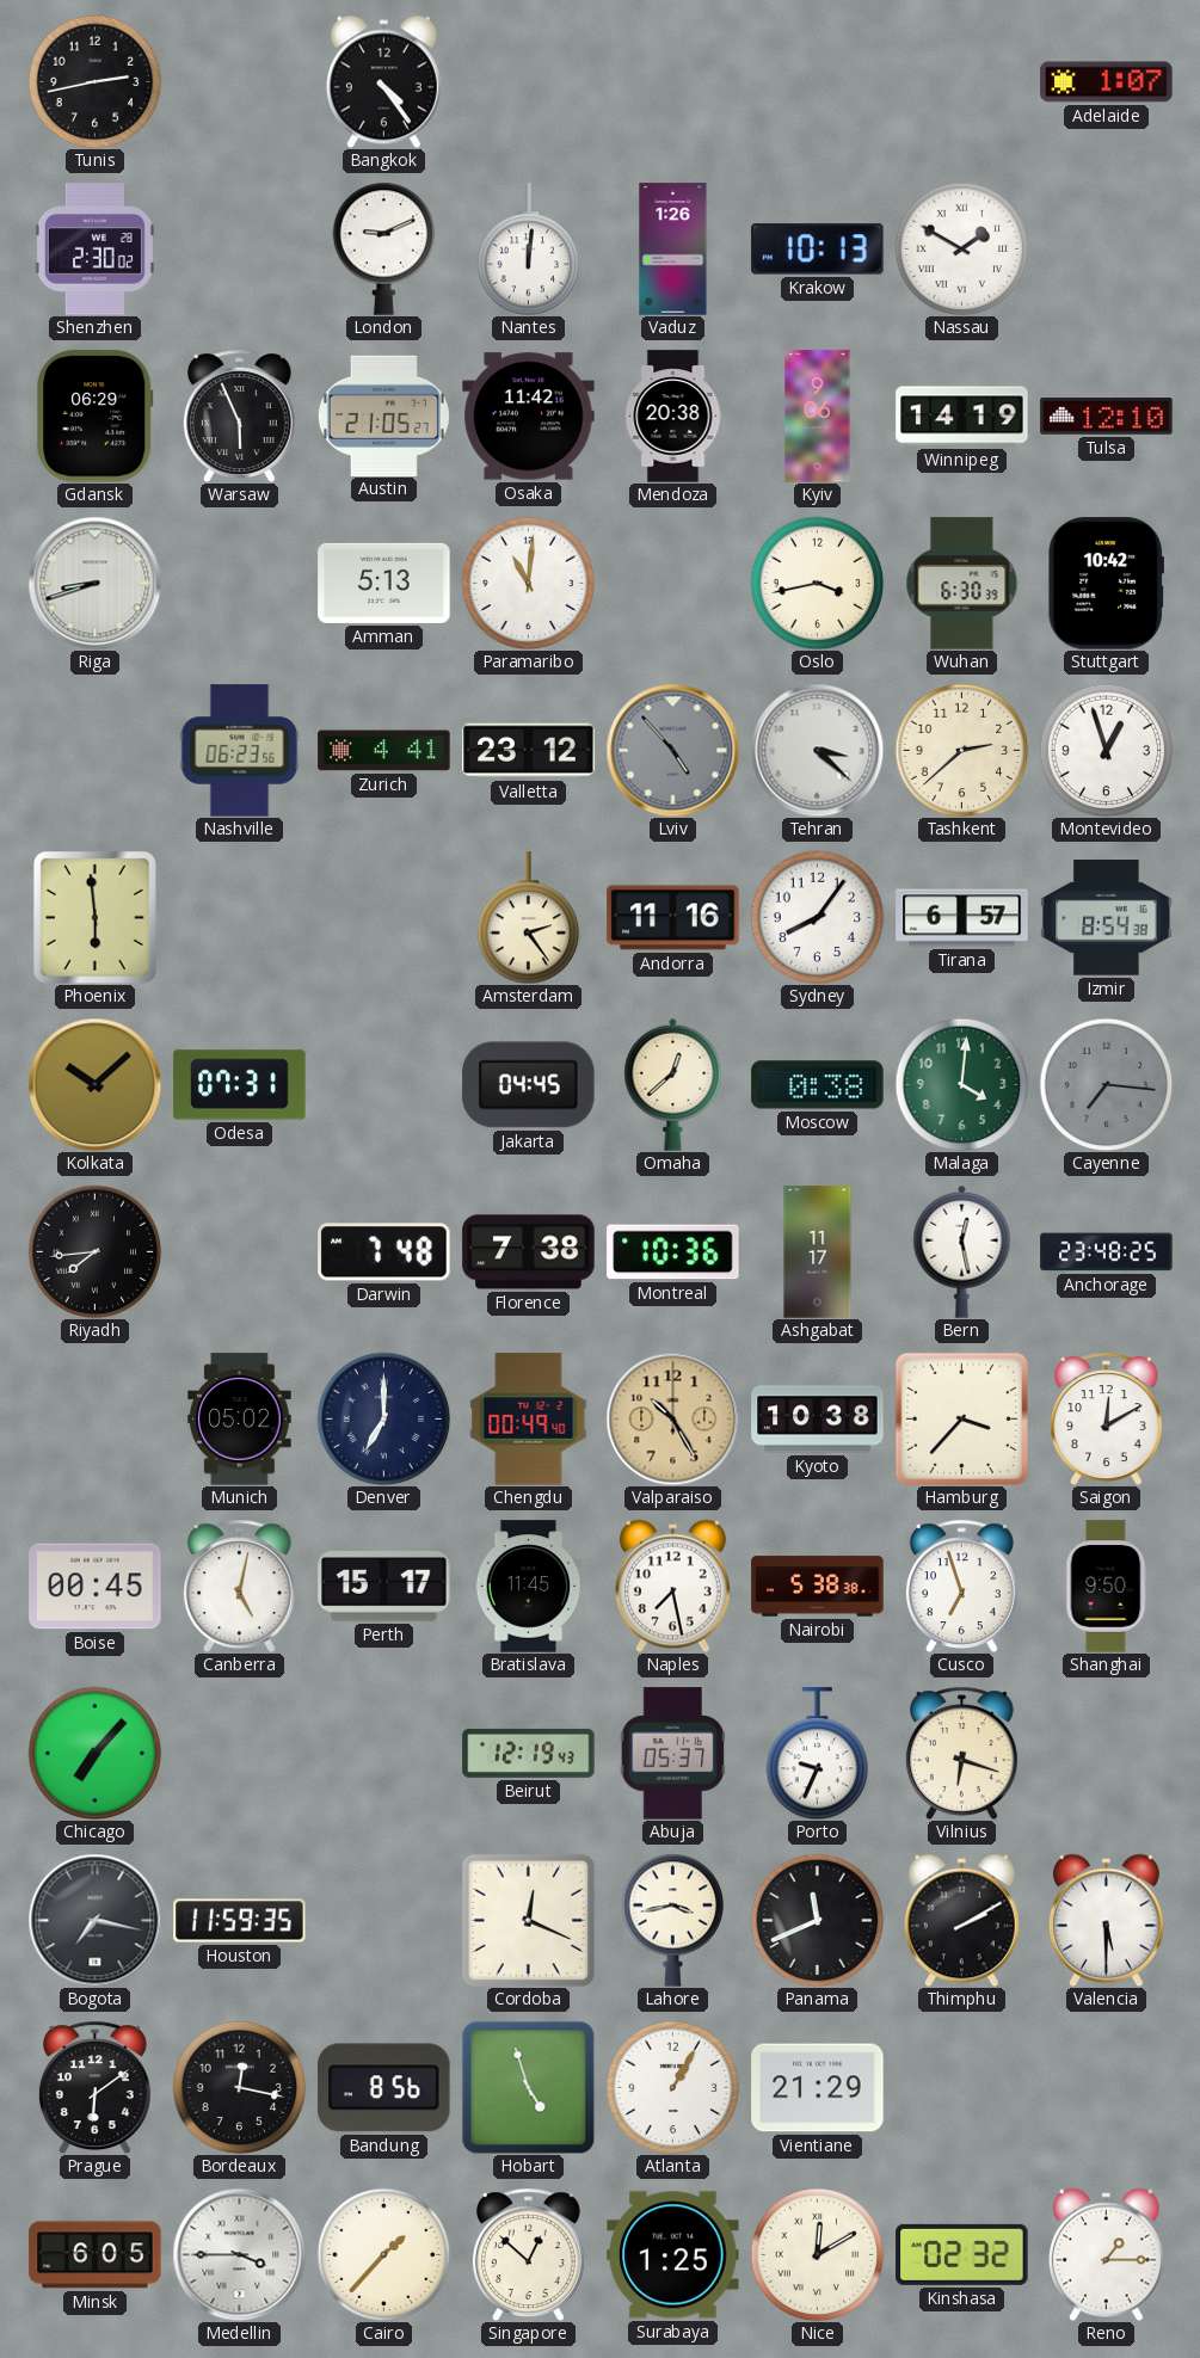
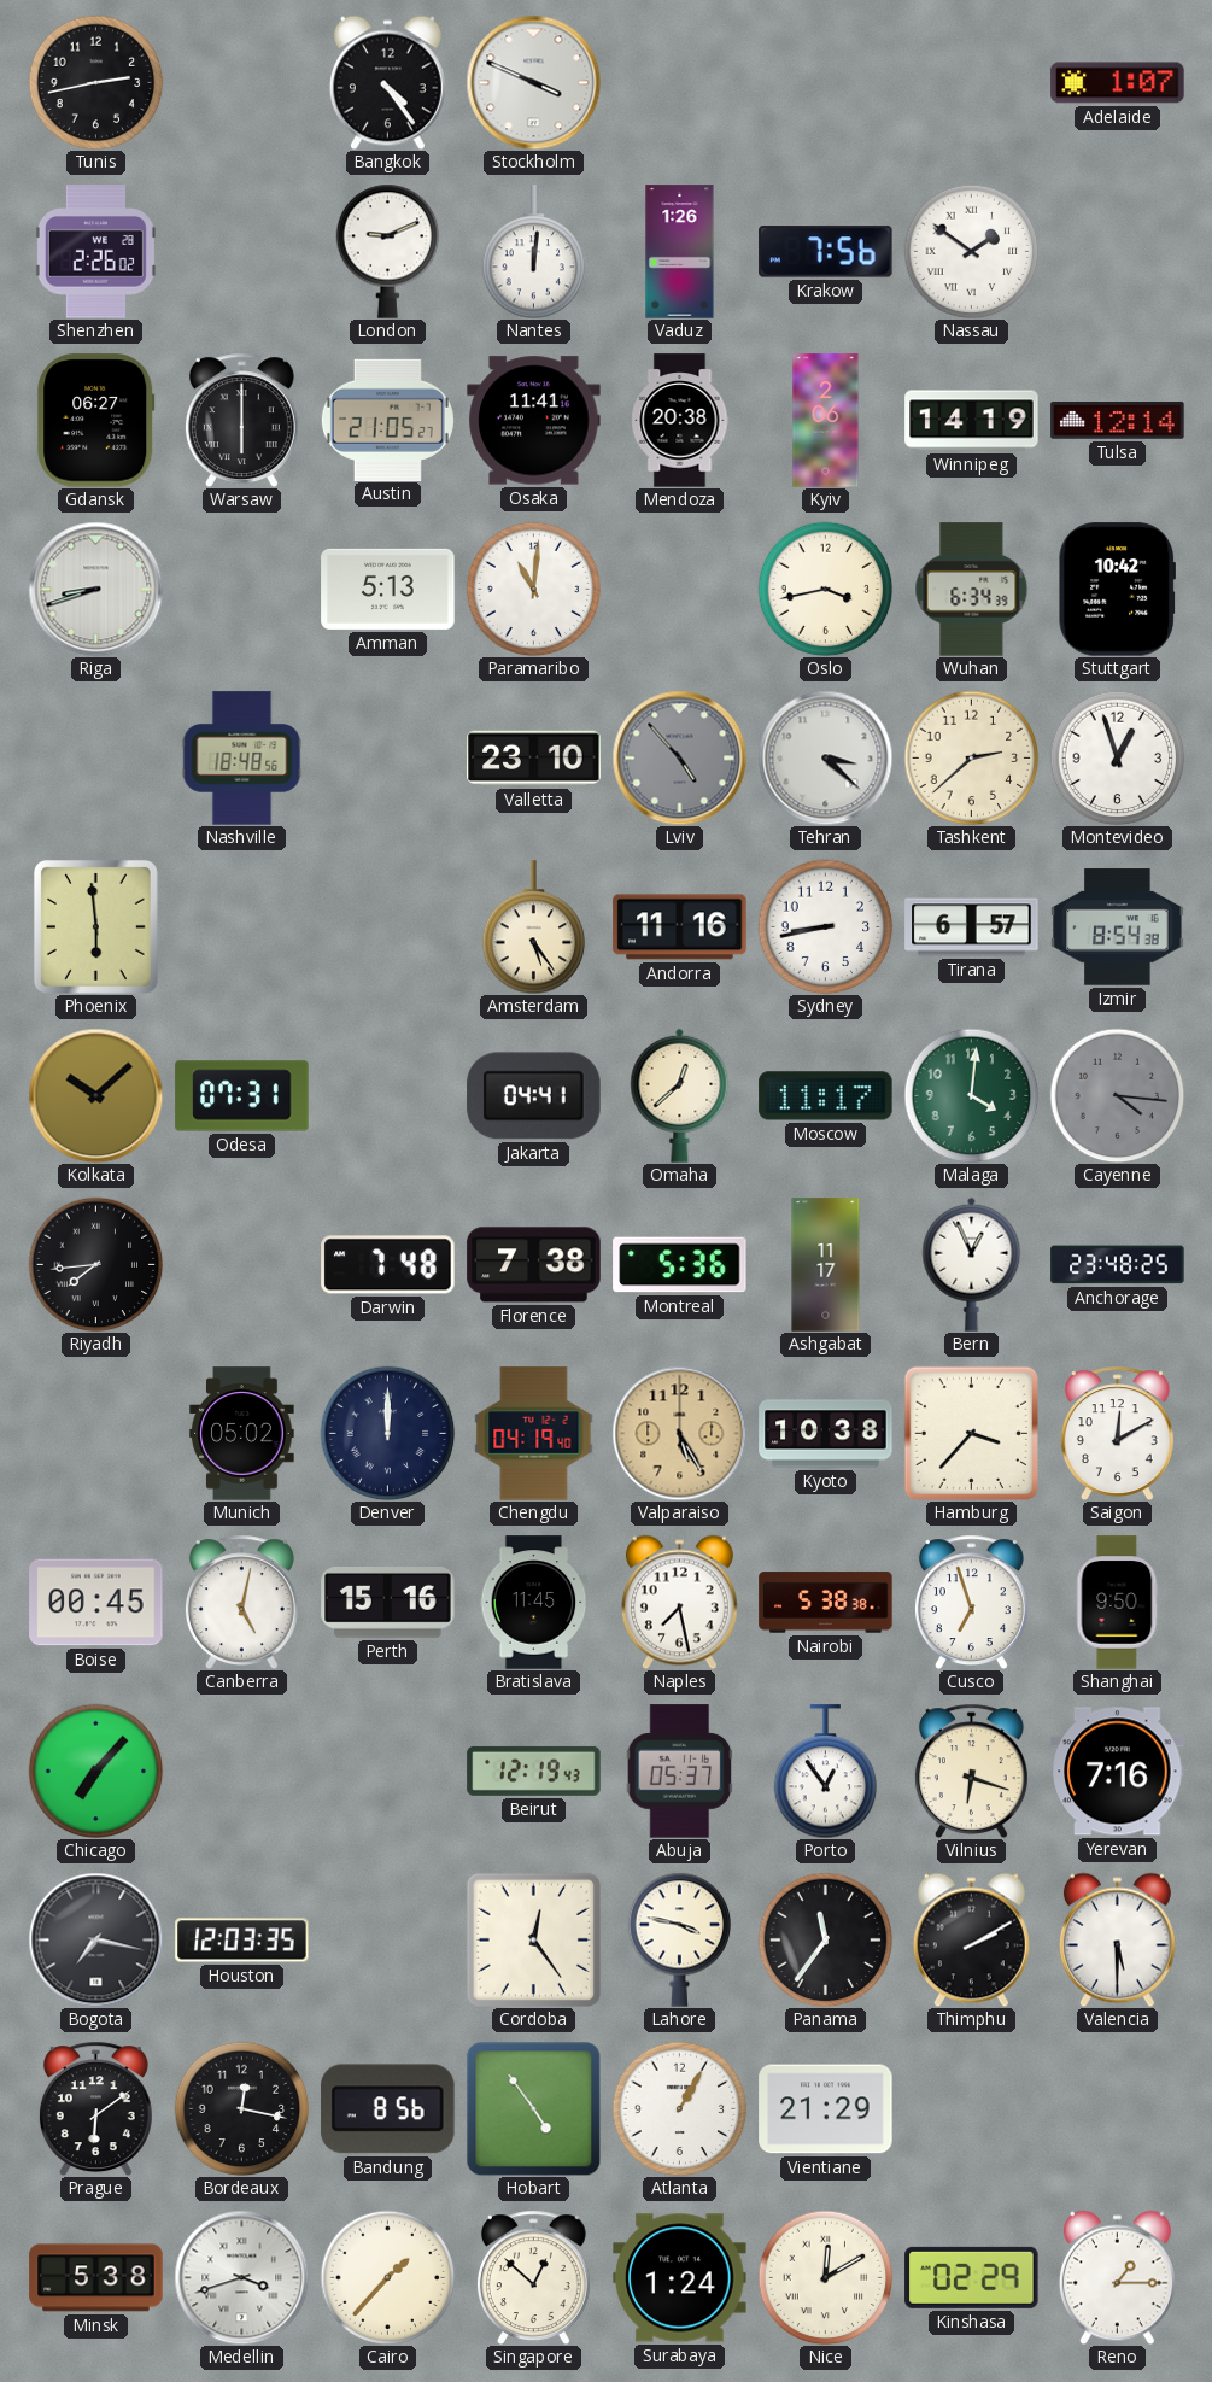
Stockholm: none -> 3:49
Shenzhen: 2:30 -> 2:26
Krakow: 10:13 -> 7:56
Nassau: 1:50 -> 1:51
Gdansk: 06:29 -> 06:27
Warsaw: 5:56 -> 6:00
Osaka: 11:42 -> 11:41
Kyiv: 9:06 -> 2:06
Tulsa: 12:10 -> 12:14
Wuhan: 6:30 -> 6:34
Nashville: 06:23 -> 18:48
Zurich: 4:41 -> none
Valletta: 23:12 -> 23:10
Amsterdam: 2:24 -> 5:24
Sydney: 8:06 -> 8:43
Jakarta: 04:45 -> 04:41
Moscow: 0:38 -> 11:17
Cayenne: 7:16 -> 4:16
Montreal: 10:36 -> 5:36
Bern: 12:28 -> 12:56
Denver: 7:00 -> 12:00
Chengdu: 00:49 -> 04:19
Valparaiso: 10:25 -> 5:25
Perth: 15:17 -> 15:16
Porto: 9:34 -> 12:54
Yerevan: none -> 7:16
Houston: 11:59 -> 12:03
Cordoba: 12:19 -> 12:24
Lahore: 3:43 -> 3:47
Panama: 11:41 -> 11:36
Hobart: 4:57 -> 4:54
Minsk: 6:05 -> 5:38
Medellin: 3:45 -> 3:42
Surabaya: 1:25 -> 1:24
Kinshasa: 02:32 -> 02:29
